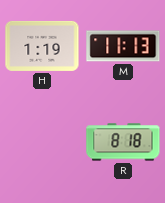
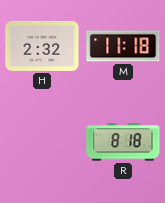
H: 1:19 -> 2:32
M: 11:13 -> 11:18
